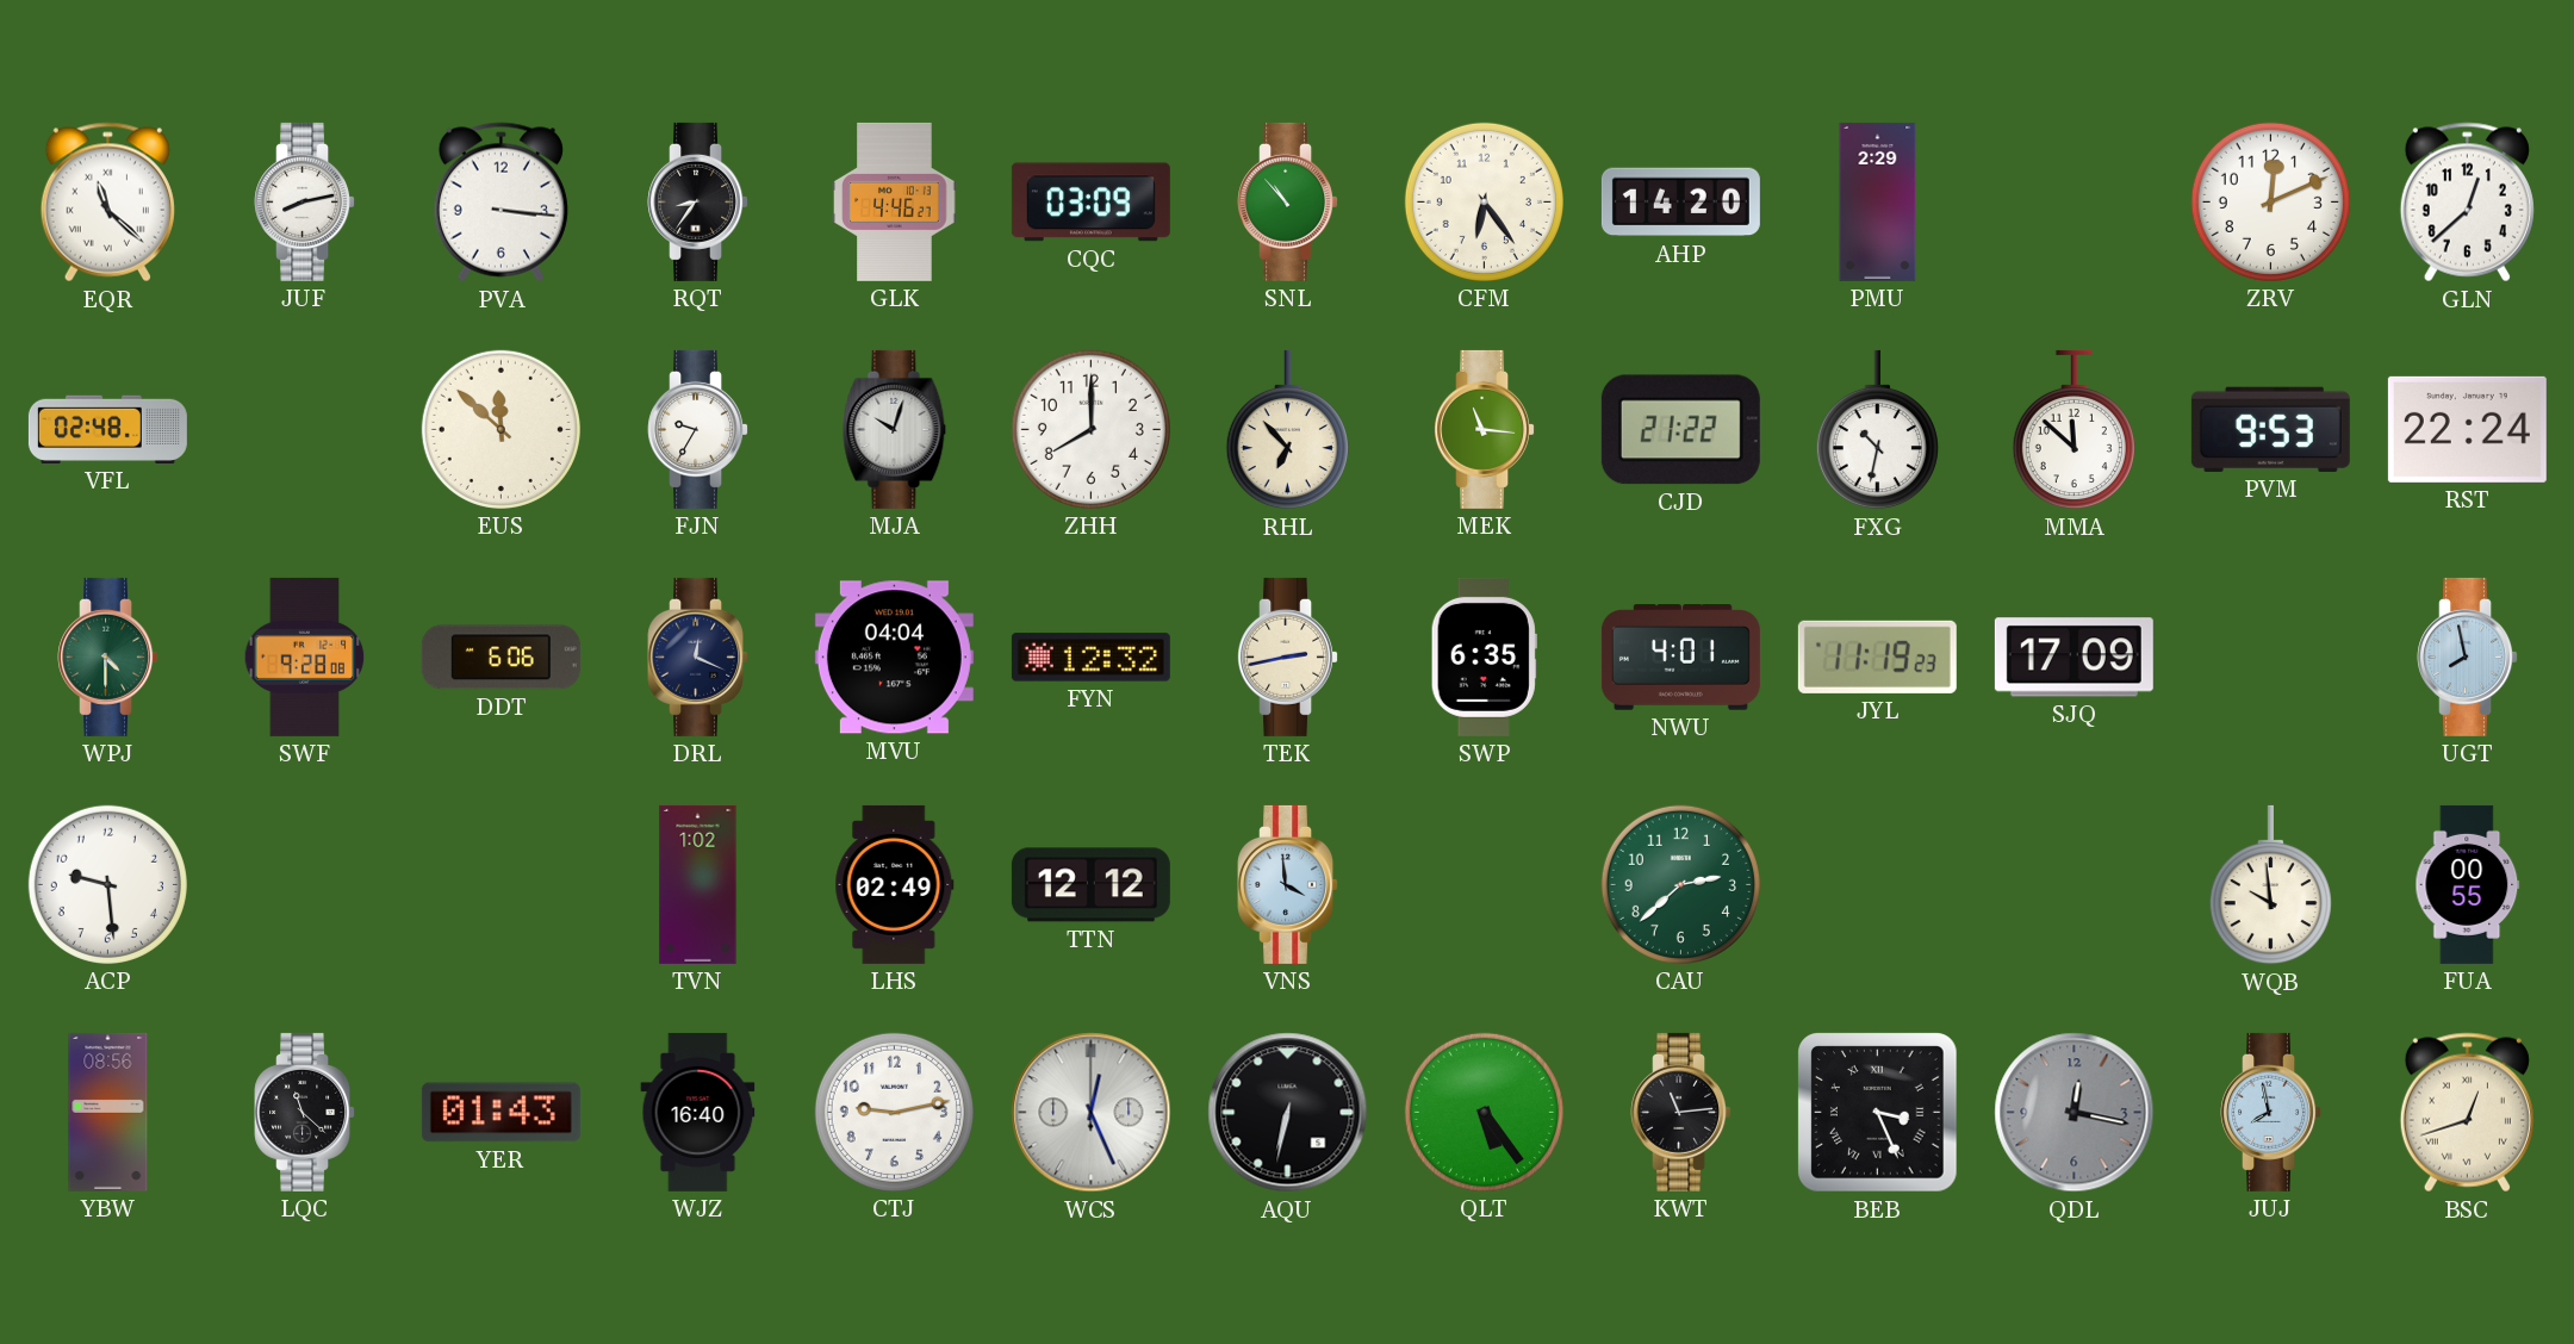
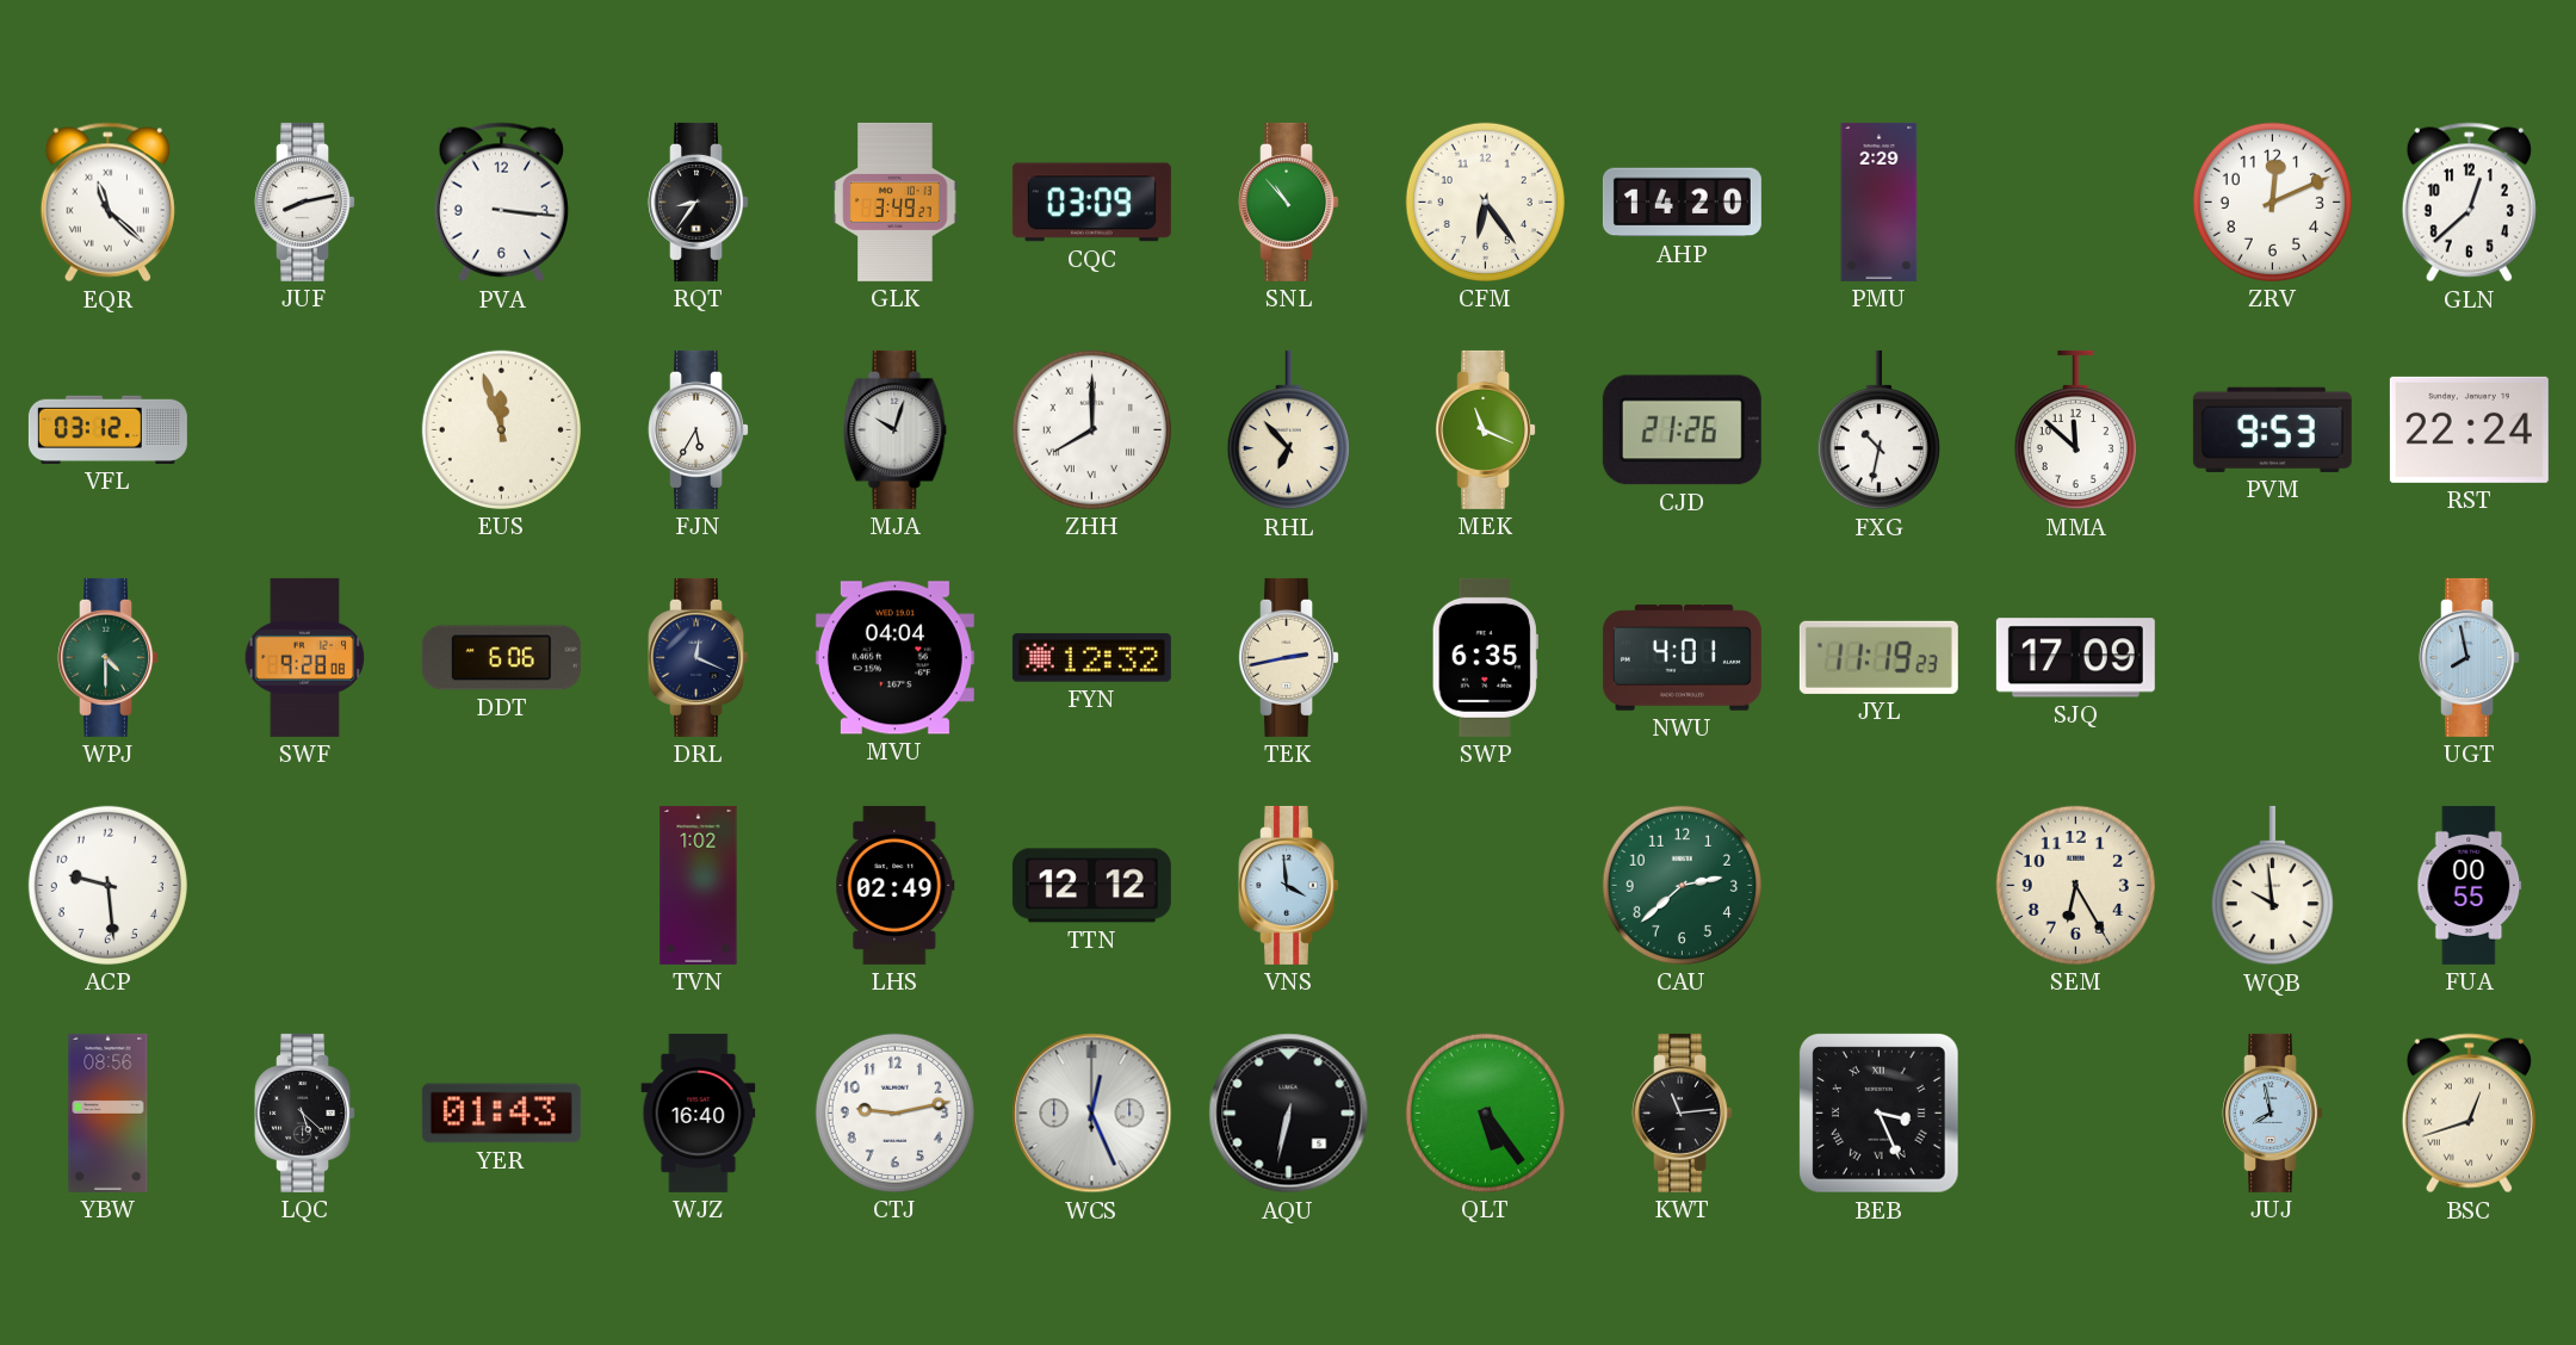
GLK: 4:46 -> 3:49
VFL: 02:48 -> 03:12
EUS: 11:52 -> 11:57
FJN: 9:35 -> 5:35
ZHH numerals: Arabic -> Roman
MEK: 11:16 -> 11:19
CJD: 21:22 -> 21:26
SEM: none -> 6:25
LQC: 11:22 -> 5:22
QDL: 12:17 -> none
